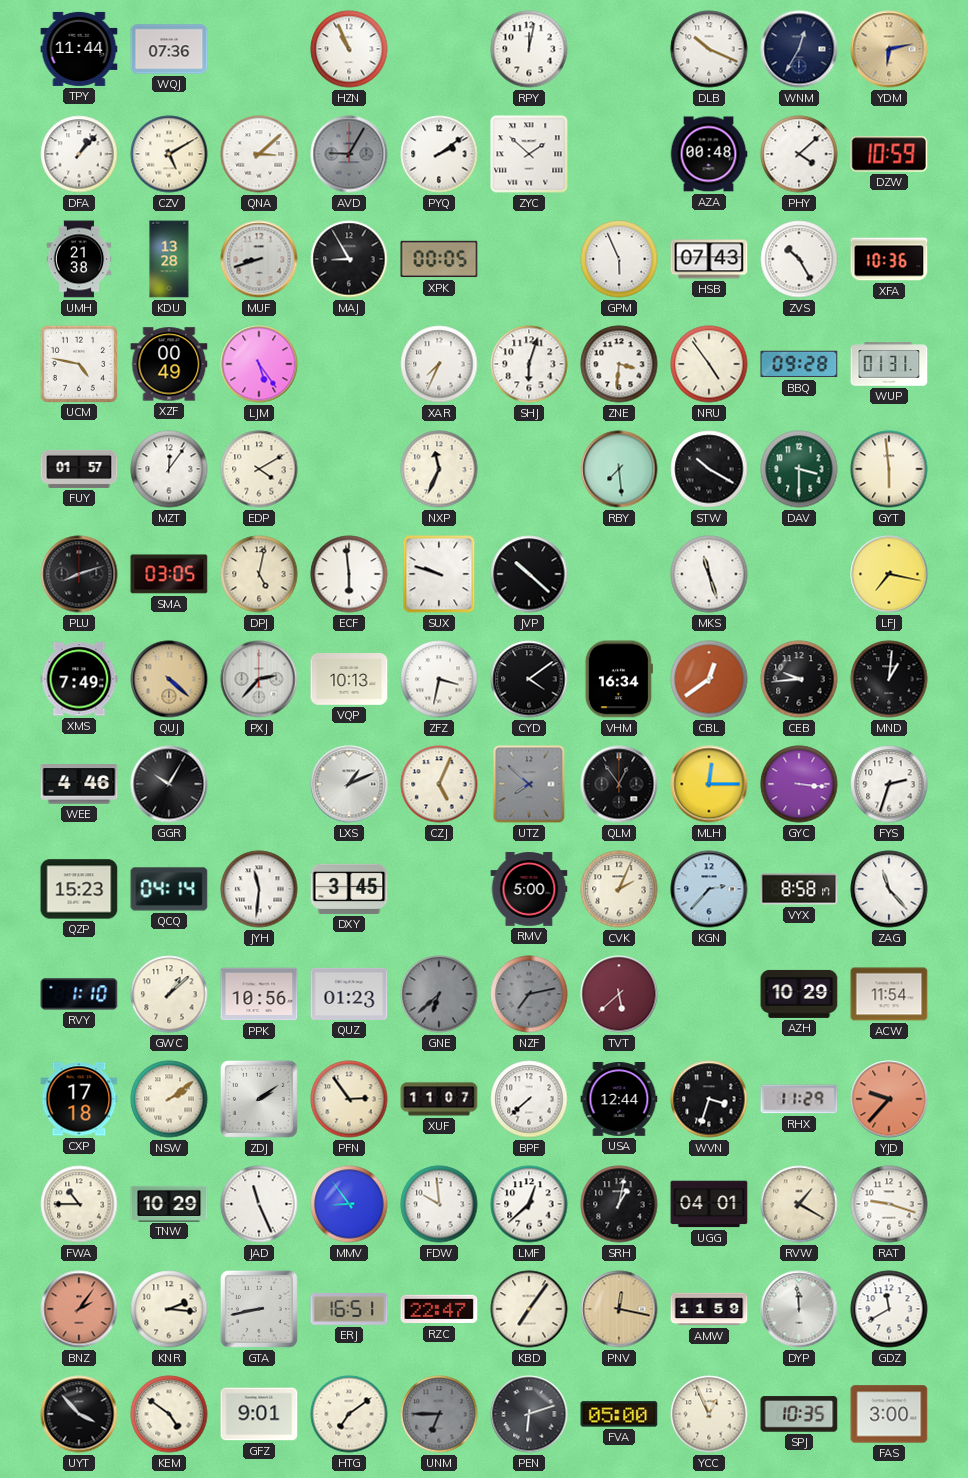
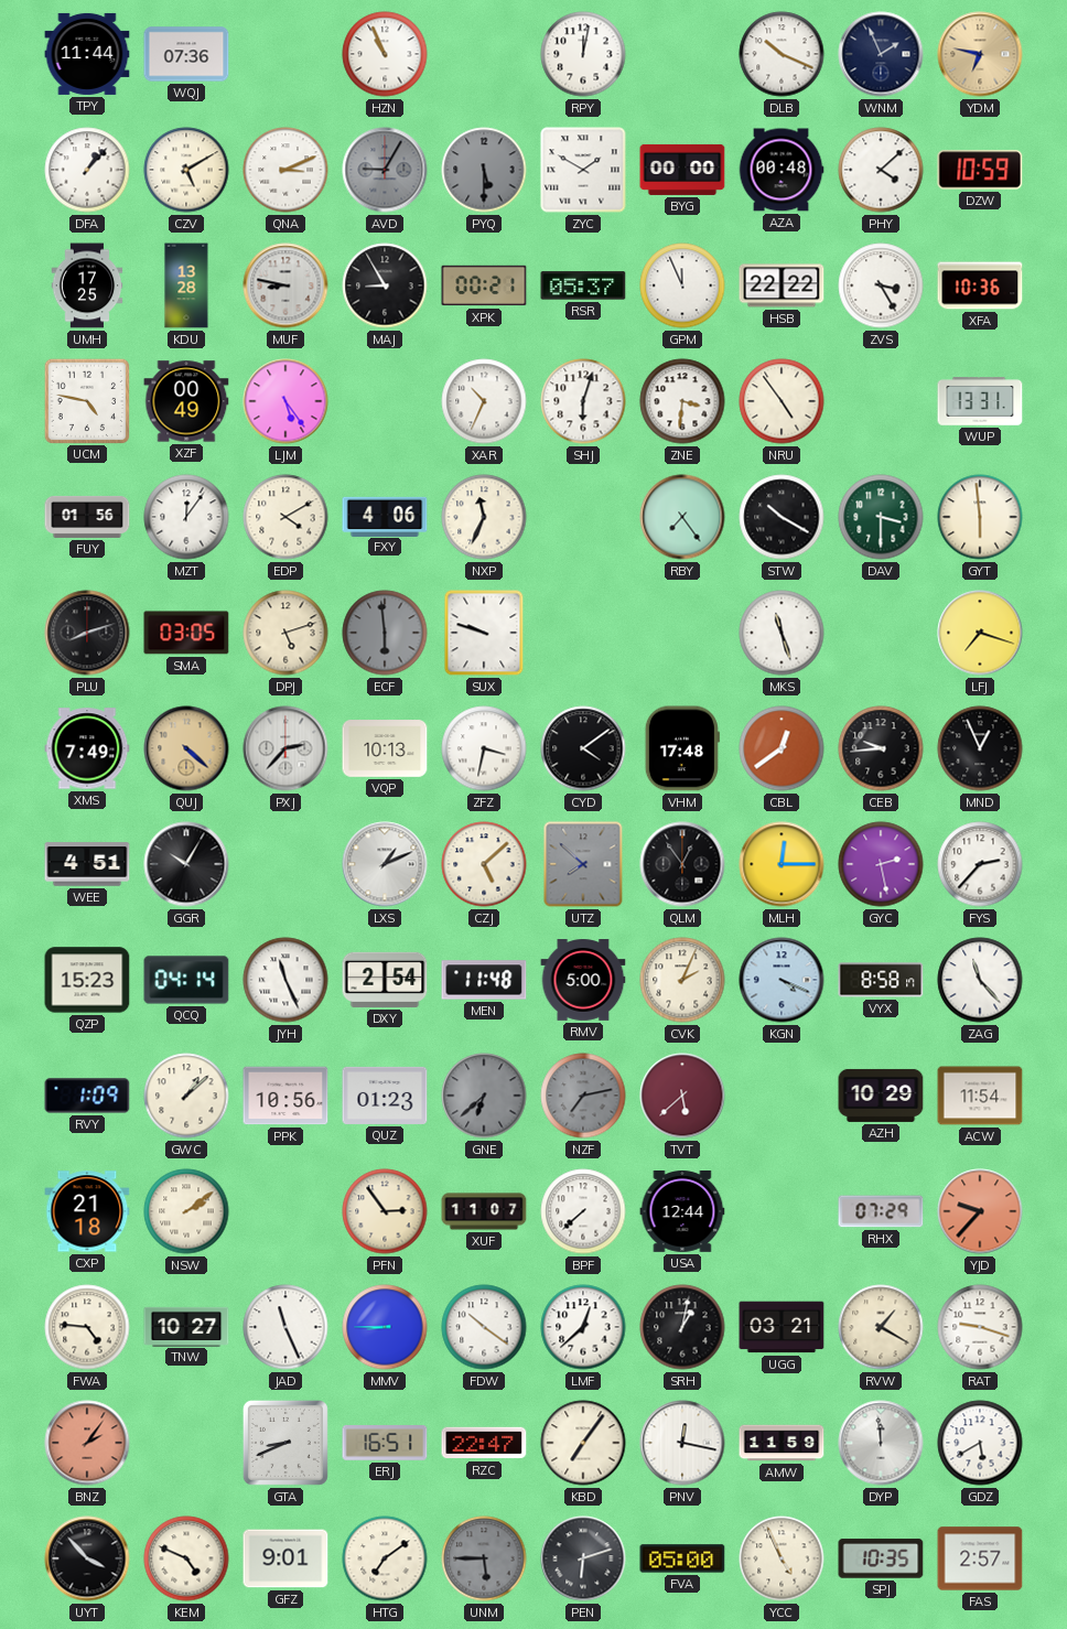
WNM: 12:35 -> 1:56
YDM: 6:13 -> 6:47
QNA: 3:08 -> 3:11
PYQ: 2:09 -> 5:30
PYQ dial: white -> grey
ZYC: 1:52 -> 1:50
BYG: none -> 00:00
UMH: 21:38 -> 17:25
MUF: 8:42 -> 8:47
XPK: 00:05 -> 00:21
RSR: none -> 05:37
GPM: 5:56 -> 11:56
HSB: 07:43 -> 22:22
ZVS: 10:25 -> 3:25
XAR: 7:34 -> 10:34
BBQ: 09:28 -> none
WUP: 01:31 -> 13:31
FUY: 01:57 -> 01:56
FXY: none -> 4:06
RBY: 7:29 -> 7:24
DPJ: 5:02 -> 5:12
ECF dial: white -> grey
JVP: 10:22 -> none
LFJ: 7:17 -> 7:18
VHM: 16:34 -> 17:48
MND: 1:01 -> 12:56
WEE: 4:46 -> 4:51
CZJ: 5:04 -> 5:08
GYC: 3:16 -> 2:28
FYS: 2:33 -> 2:37
JYH: 11:31 -> 11:26
DXY: 3:45 -> 2:54
MEN: none -> 11:48
KGN: 2:37 -> 4:19
RVY: 1:10 -> 1:09
CXP: 17:18 -> 21:18
ZDJ: 2:09 -> none
WVN: 3:33 -> none
RHX: 11:29 -> 07:29
FWA: 10:45 -> 4:46
TNW: 10:29 -> 10:27
MMV: 8:54 -> 8:45
FDW: 9:59 -> 10:21
UGG: 04:01 -> 03:21
KNR: 2:16 -> none
GTA: 8:43 -> 8:41
PNV dial: champagne -> white
GDZ: 11:40 -> 5:40
KEM: 4:51 -> 4:49
UNM: 6:45 -> 5:45
YCC: 12:56 -> 4:56
FAS: 3:00 -> 2:57
